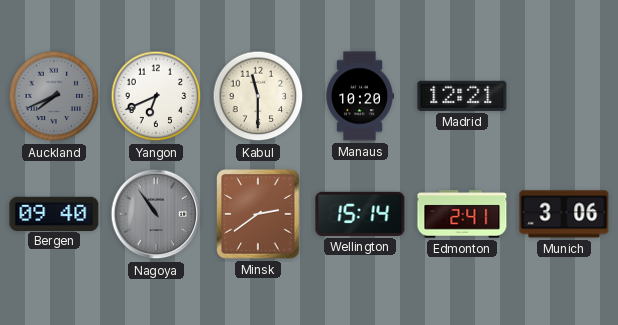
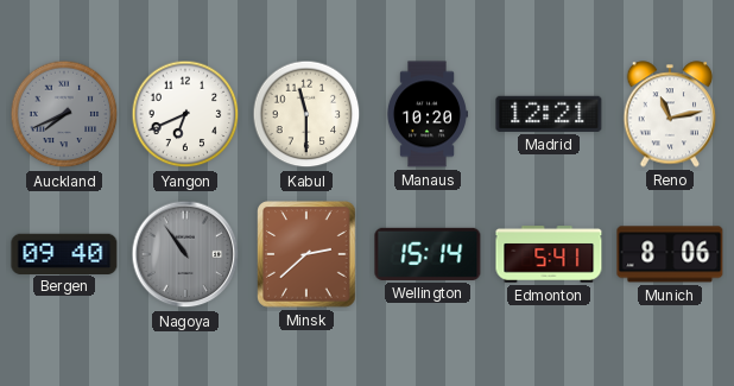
Reno: none -> 11:13
Minsk: 2:39 -> 2:38
Edmonton: 2:41 -> 5:41
Munich: 3:06 -> 8:06
